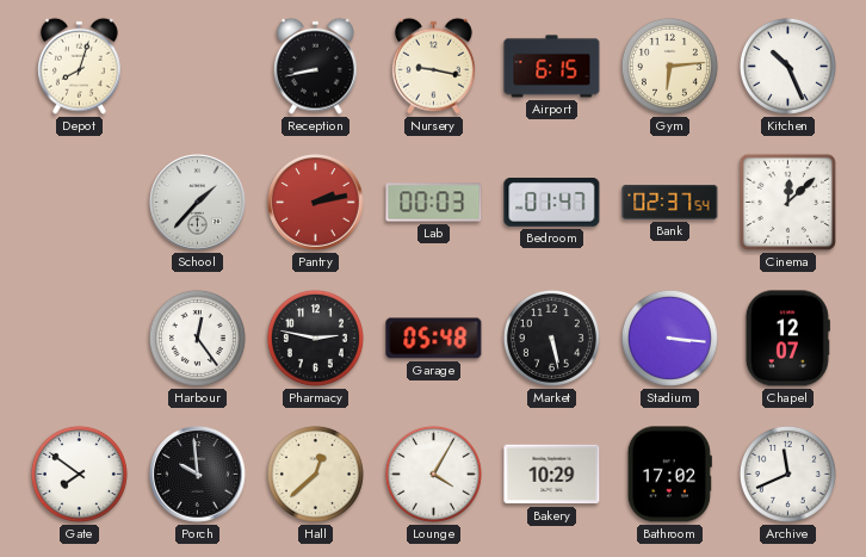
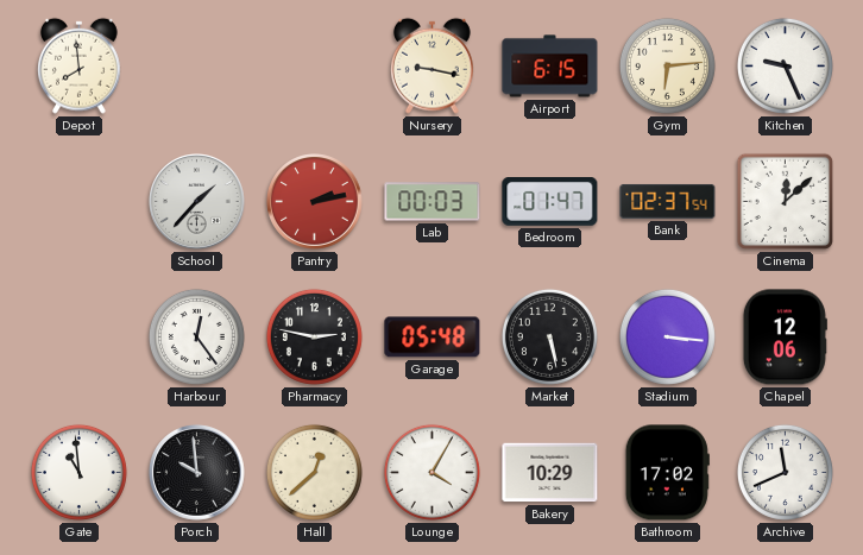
Depot: 8:03 -> 7:59
Reception: 8:43 -> none
Kitchen: 10:26 -> 9:26
Chapel: 12:07 -> 12:06
Gate: 7:51 -> 10:59
